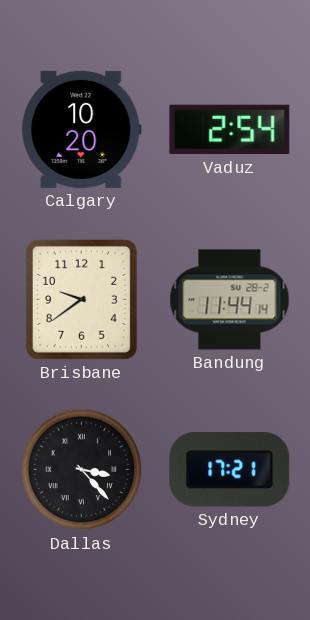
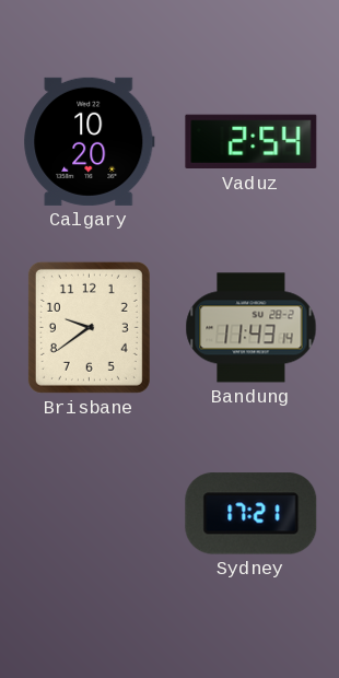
Bandung: 11:44 -> 11:43
Dallas: 3:23 -> none
